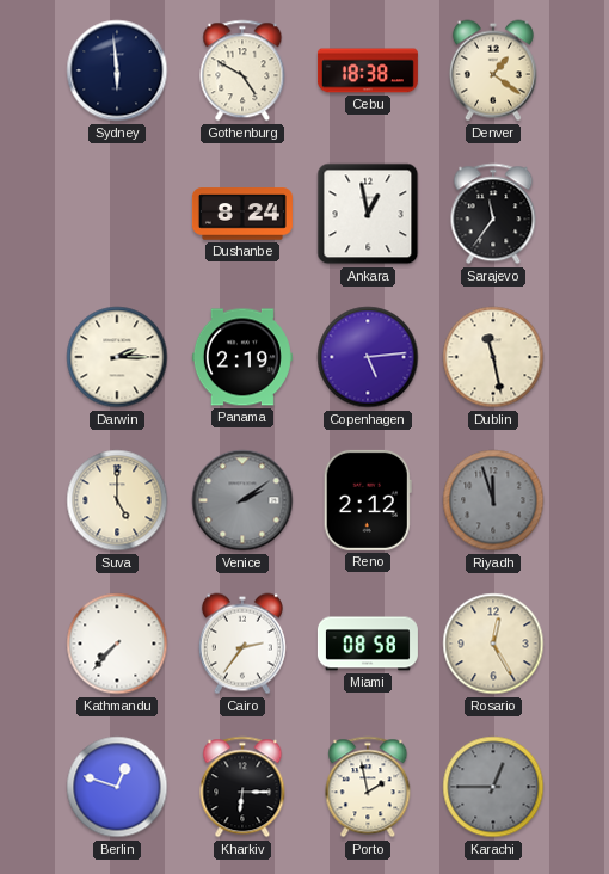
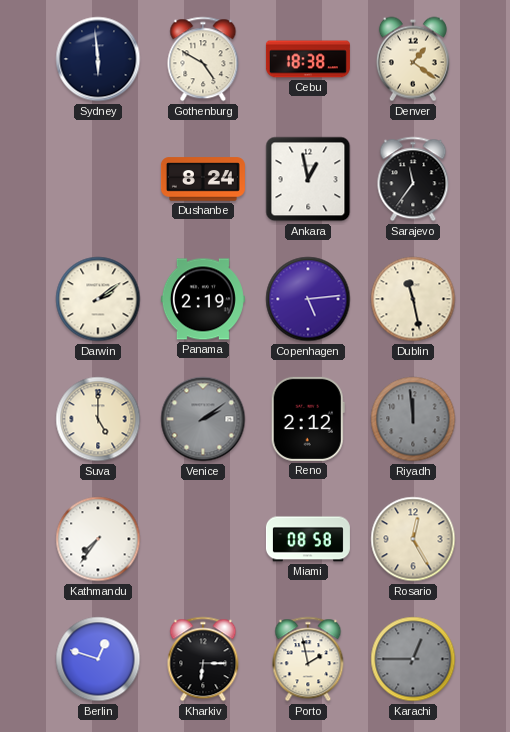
Darwin: 2:15 -> 2:09
Riyadh: 11:57 -> 11:59
Kathmandu: 7:37 -> 7:36
Cairo: 2:36 -> none
